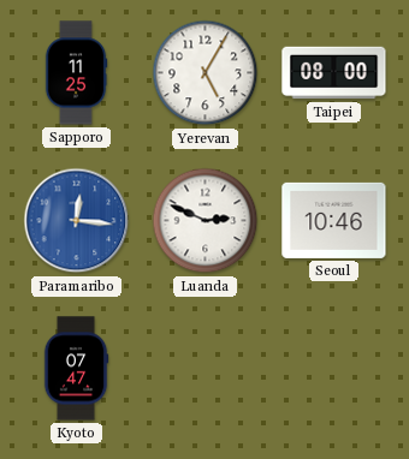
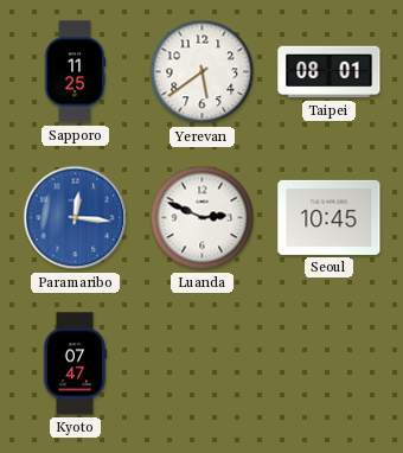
Yerevan: 5:05 -> 5:39
Taipei: 08:00 -> 08:01
Seoul: 10:46 -> 10:45
